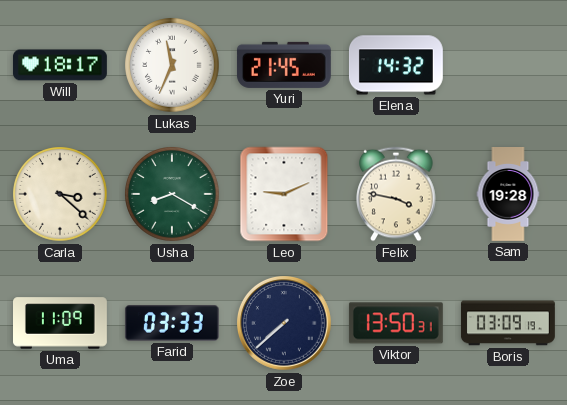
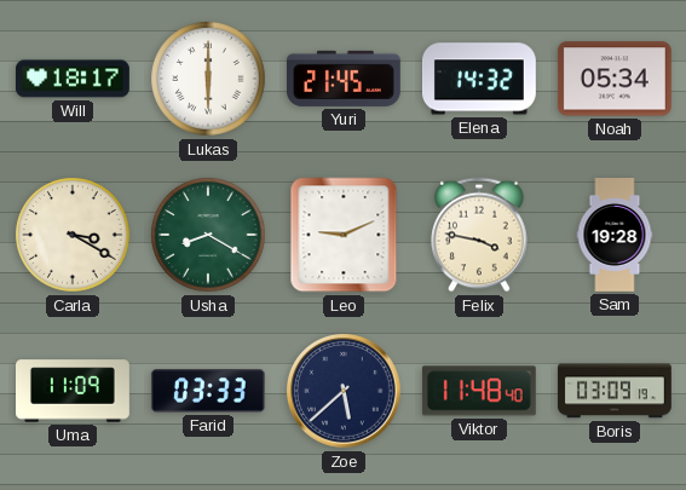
Lukas: 11:34 -> 6:00
Noah: none -> 05:34
Carla: 3:22 -> 3:20
Zoe: 7:38 -> 5:38
Viktor: 13:50 -> 11:48
